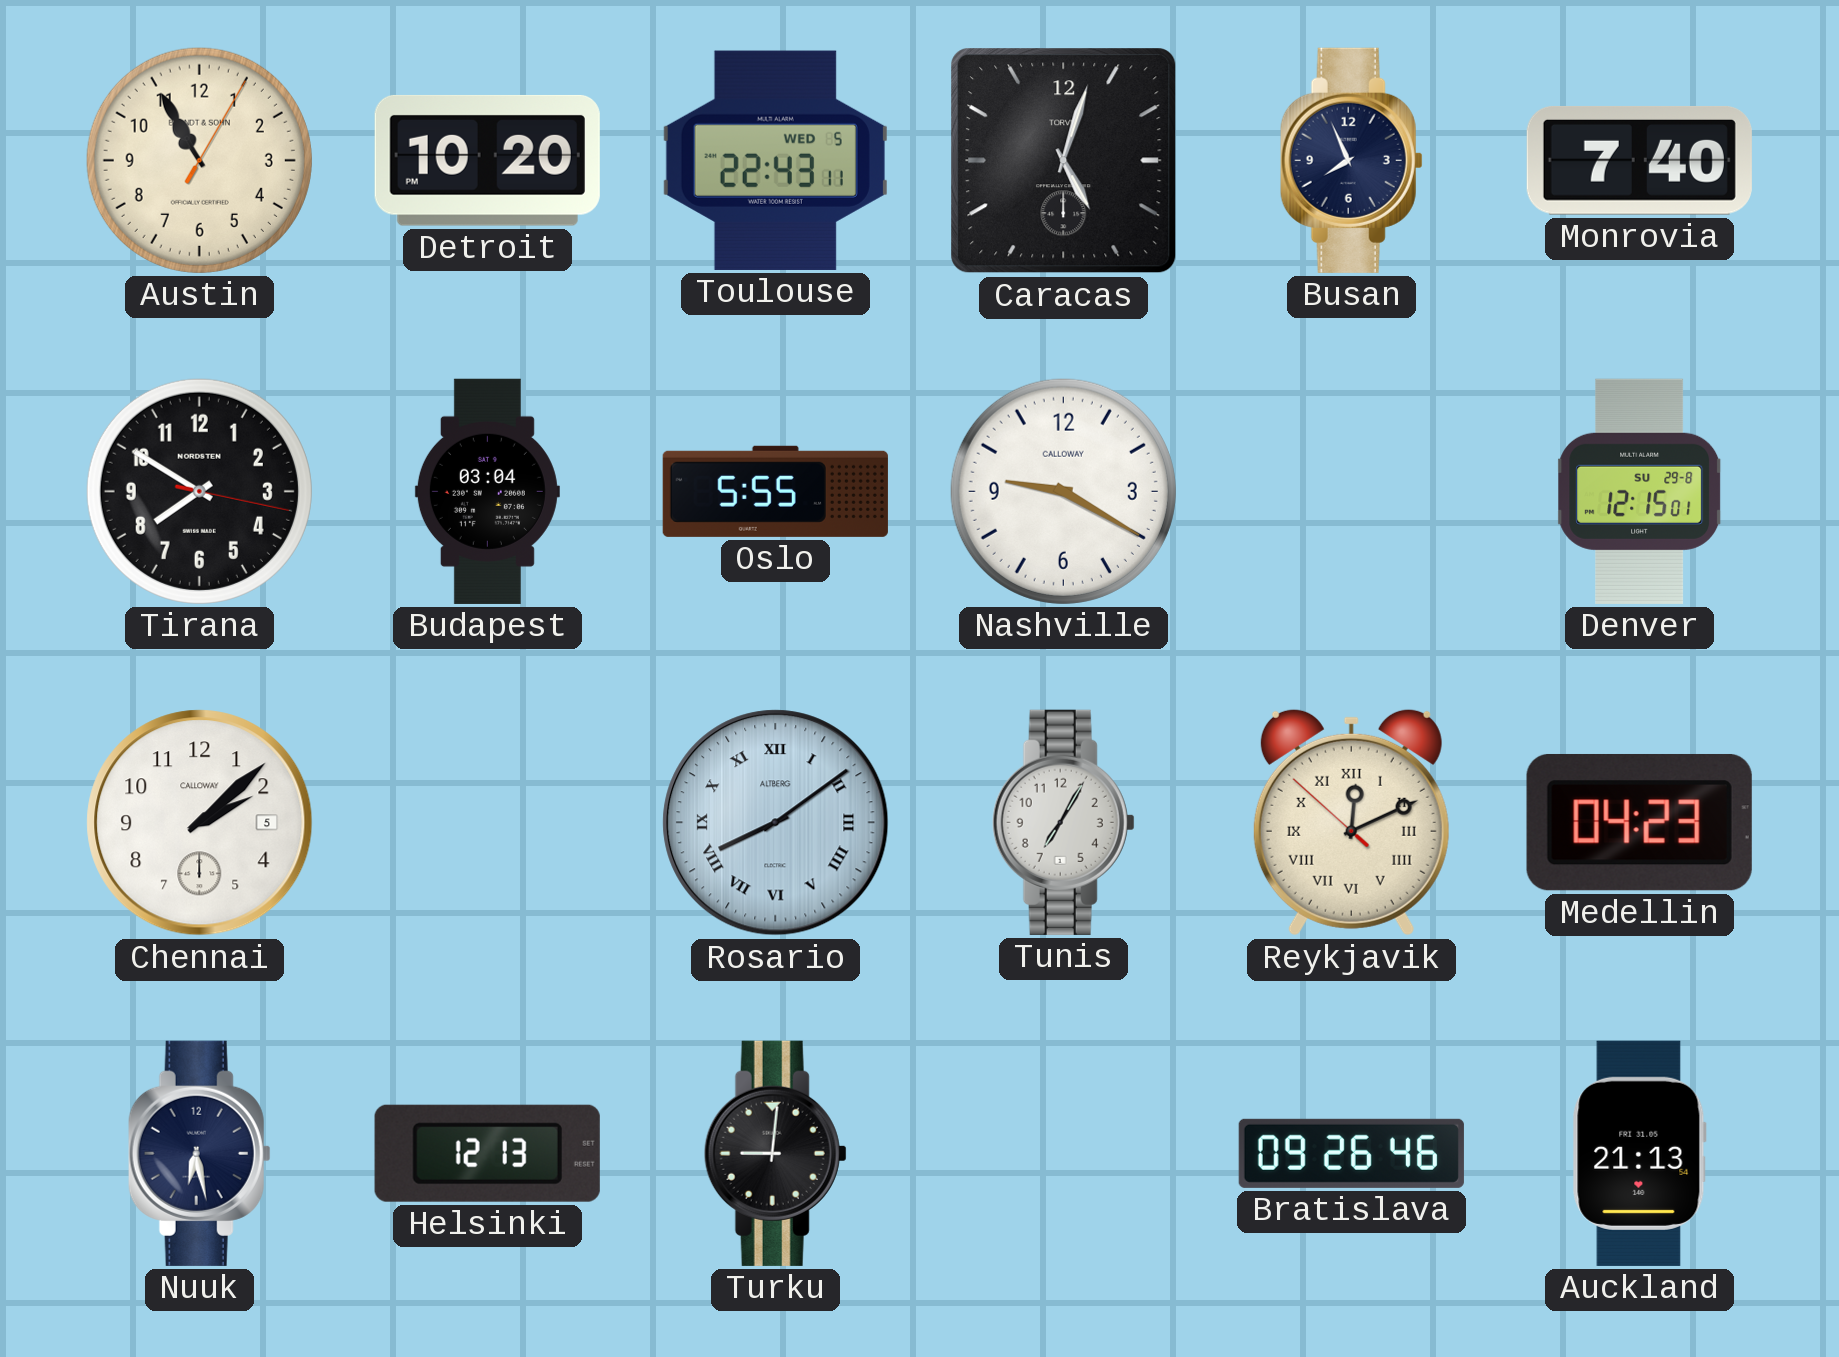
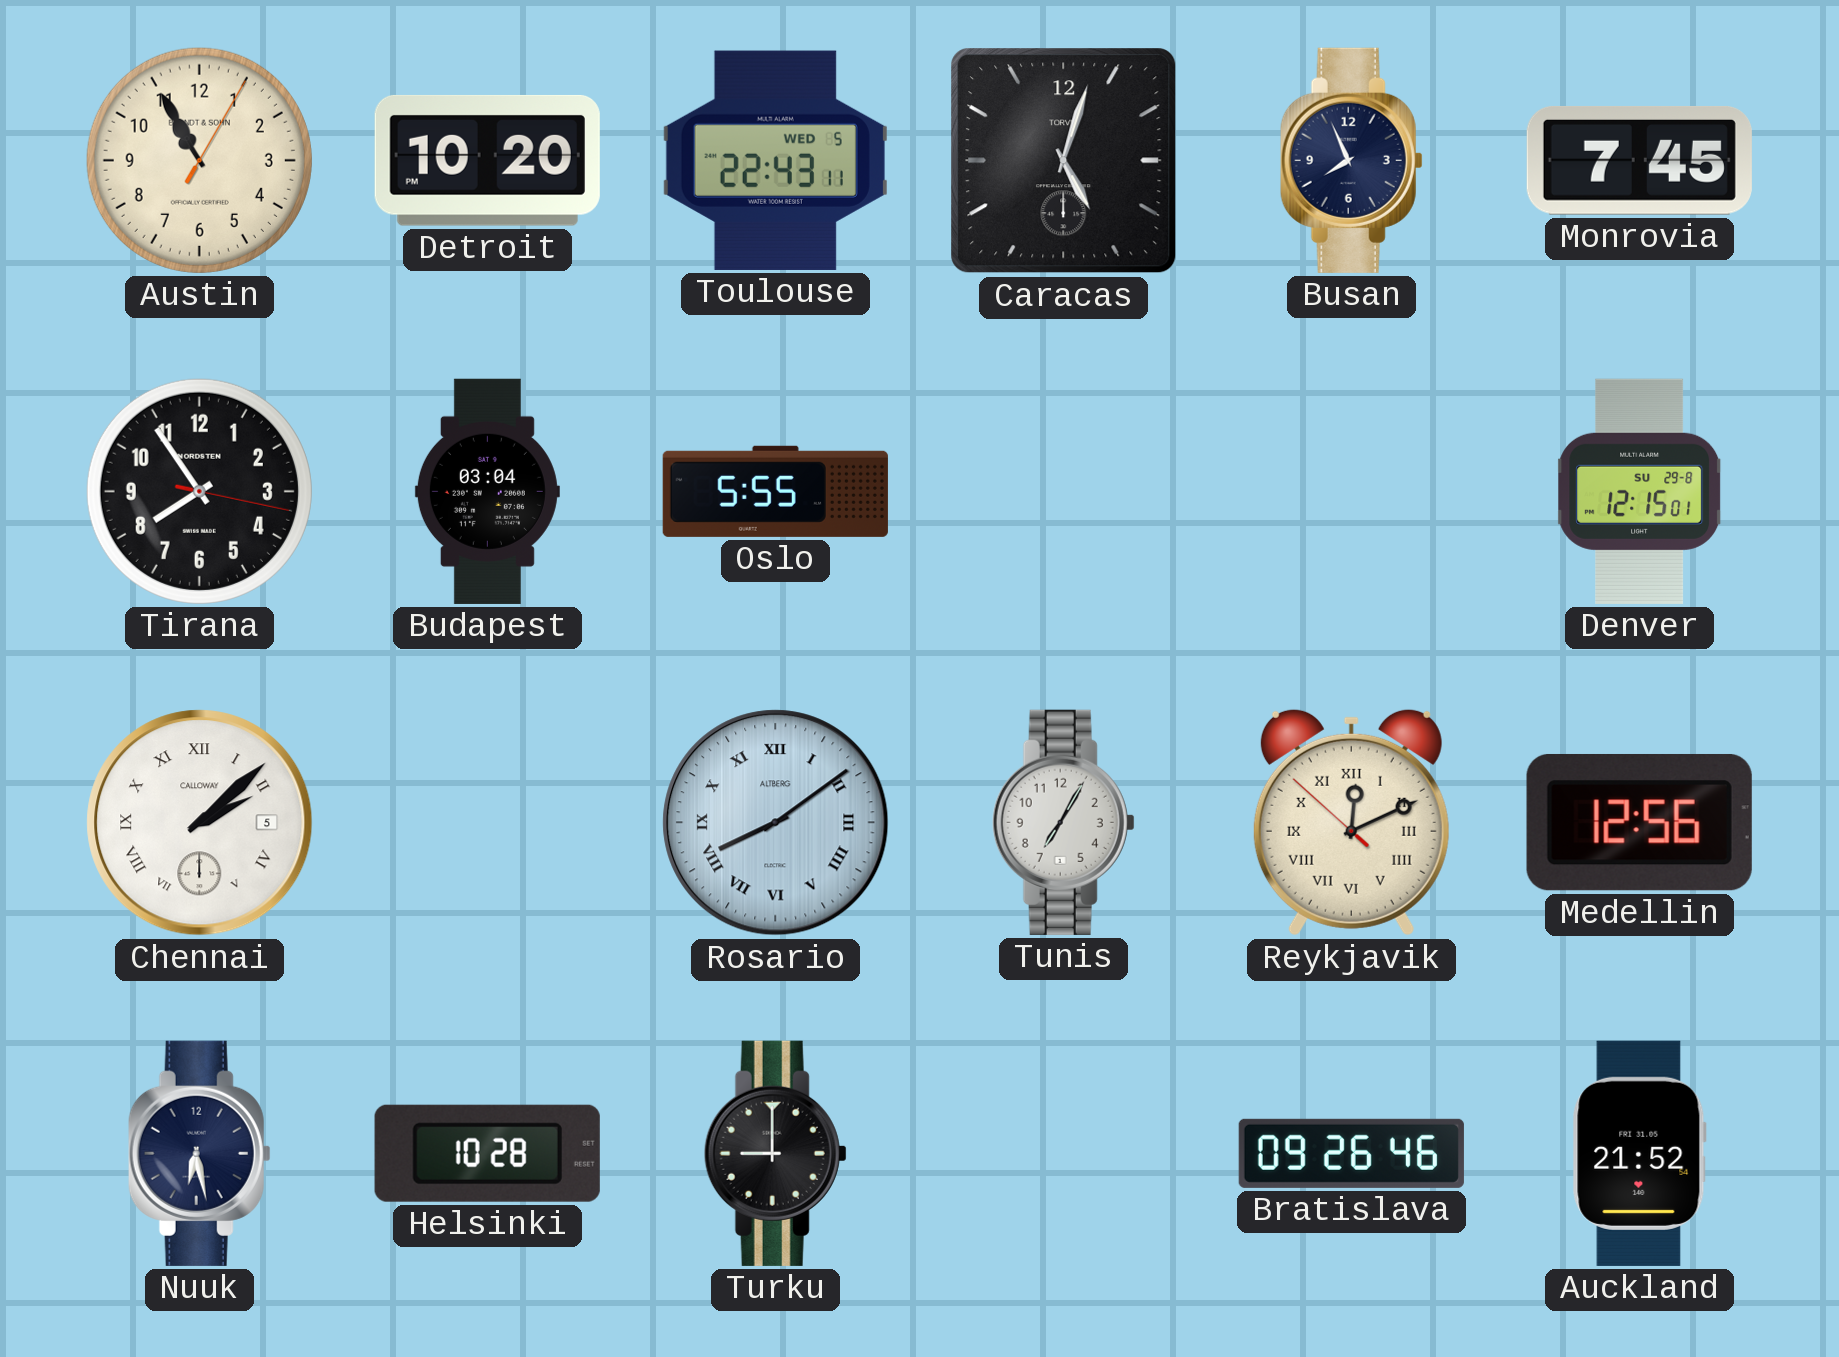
Monrovia: 7:40 -> 7:45
Tirana: 7:50 -> 7:54
Nashville: 9:20 -> none
Chennai numerals: Arabic -> Roman
Medellin: 04:23 -> 12:56
Helsinki: 12:13 -> 10:28
Turku: 9:01 -> 9:00
Auckland: 21:13 -> 21:52
